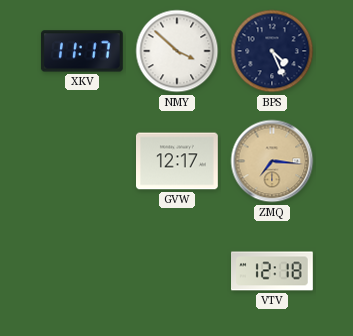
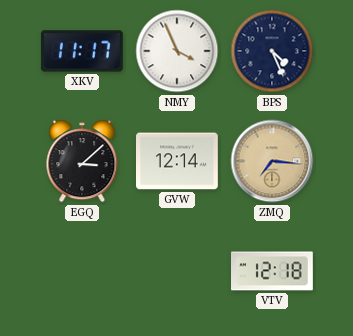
NMY: 3:52 -> 3:56
EGQ: none -> 3:08
GVW: 12:17 -> 12:14
